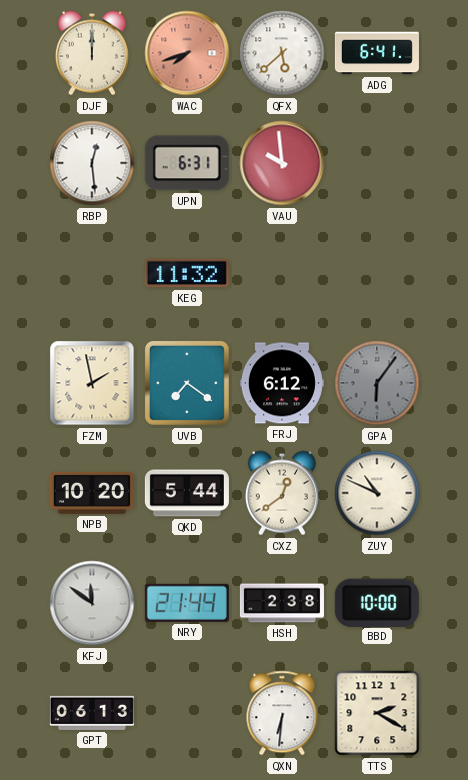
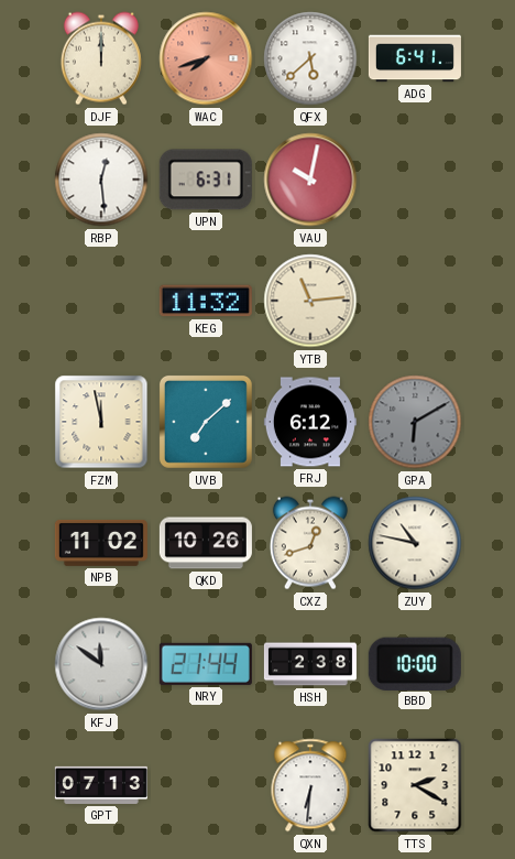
VAU: 9:59 -> 10:02
YTB: none -> 11:14
FZM: 1:58 -> 11:58
UVB: 7:21 -> 7:08
GPA: 6:06 -> 6:10
NPB: 10:20 -> 11:02
QKD: 5:44 -> 10:26
CXZ: 12:39 -> 12:42
ZUY: 10:49 -> 10:47
GPT: 06:13 -> 07:13
